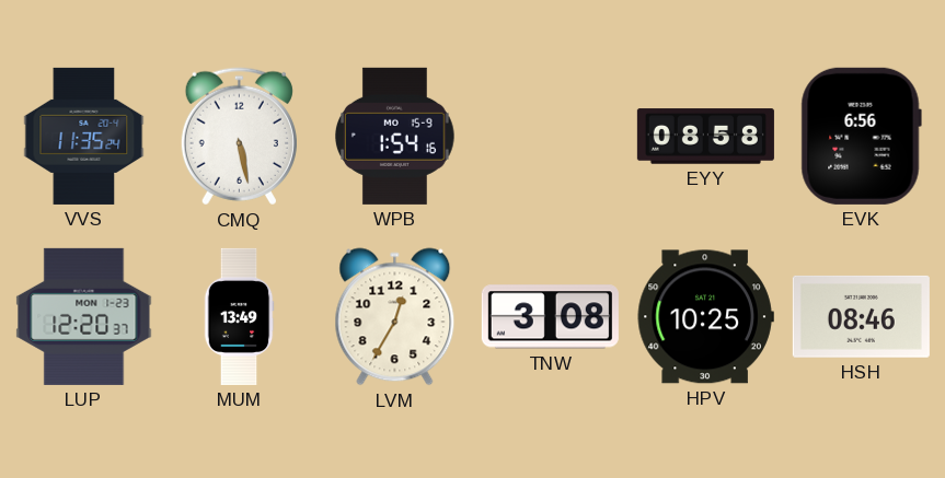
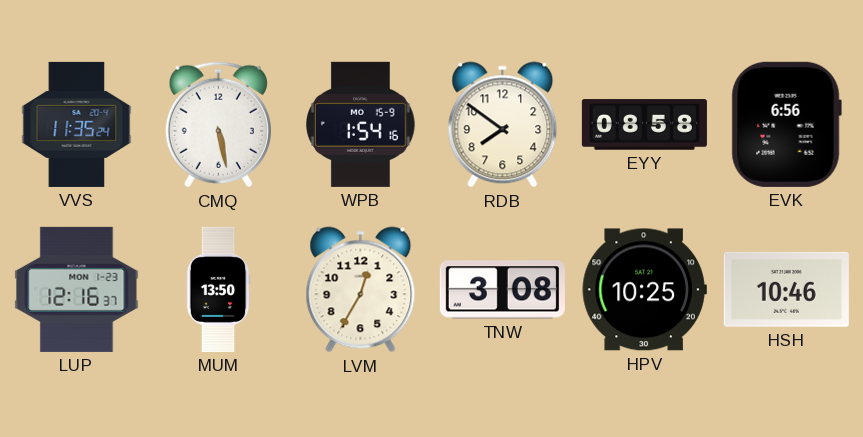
RDB: none -> 7:51
LUP: 12:20 -> 12:16
MUM: 13:49 -> 13:50
HSH: 08:46 -> 10:46
